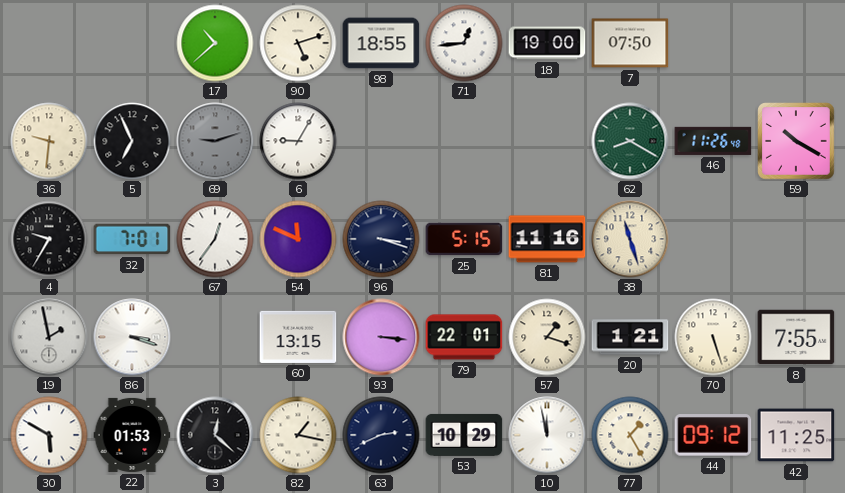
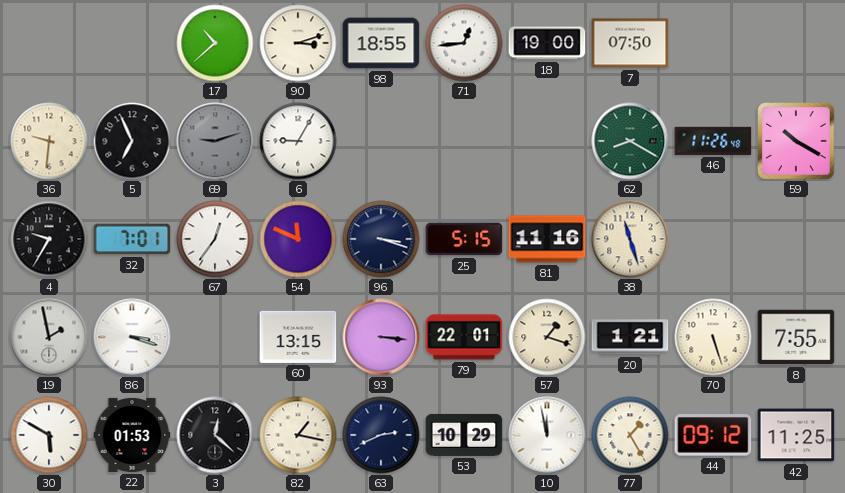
90: 5:12 -> 3:12
